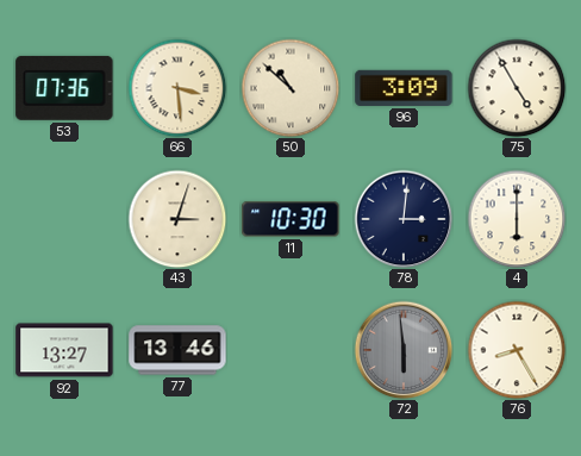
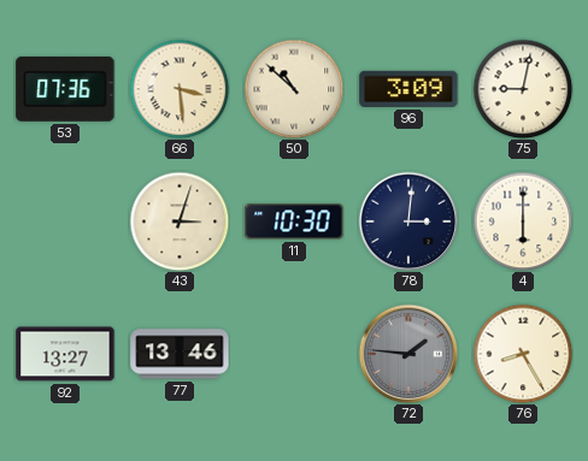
75: 4:55 -> 9:02
72: 5:59 -> 1:46
